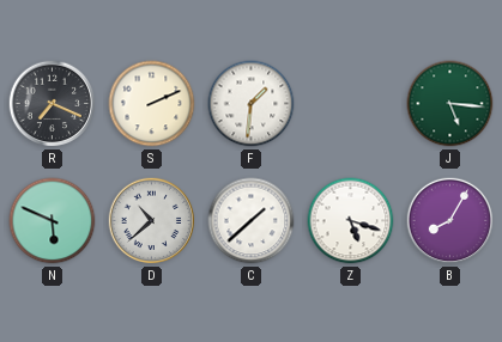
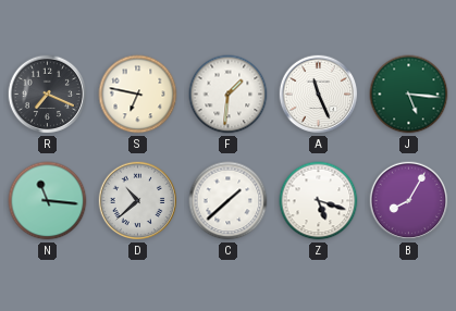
S: 2:11 -> 6:47
A: none -> 11:26
N: 5:49 -> 11:16
